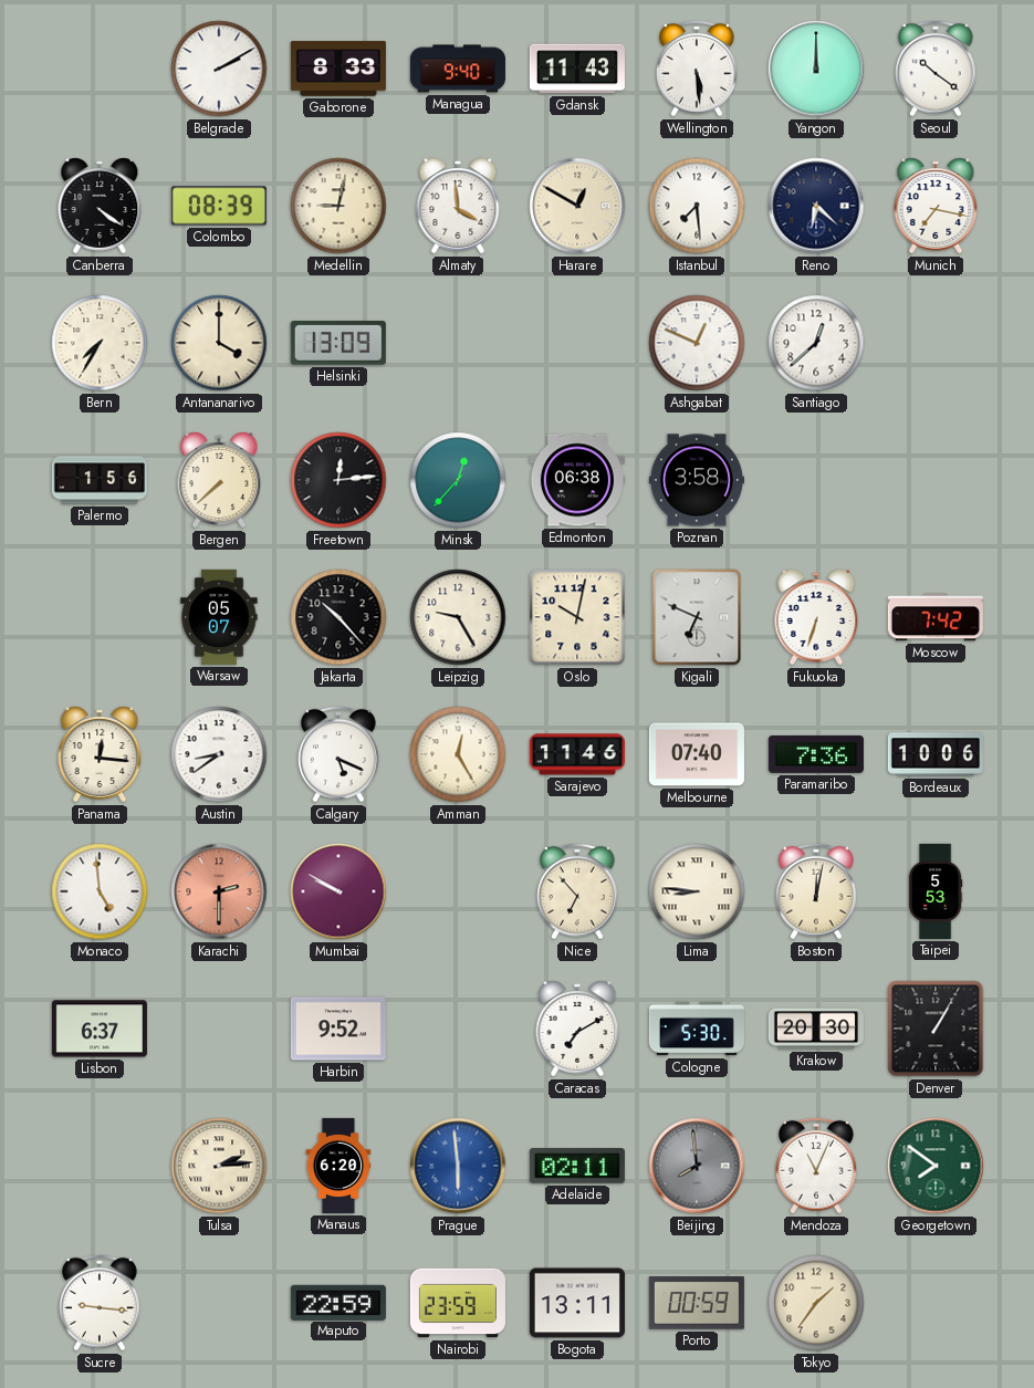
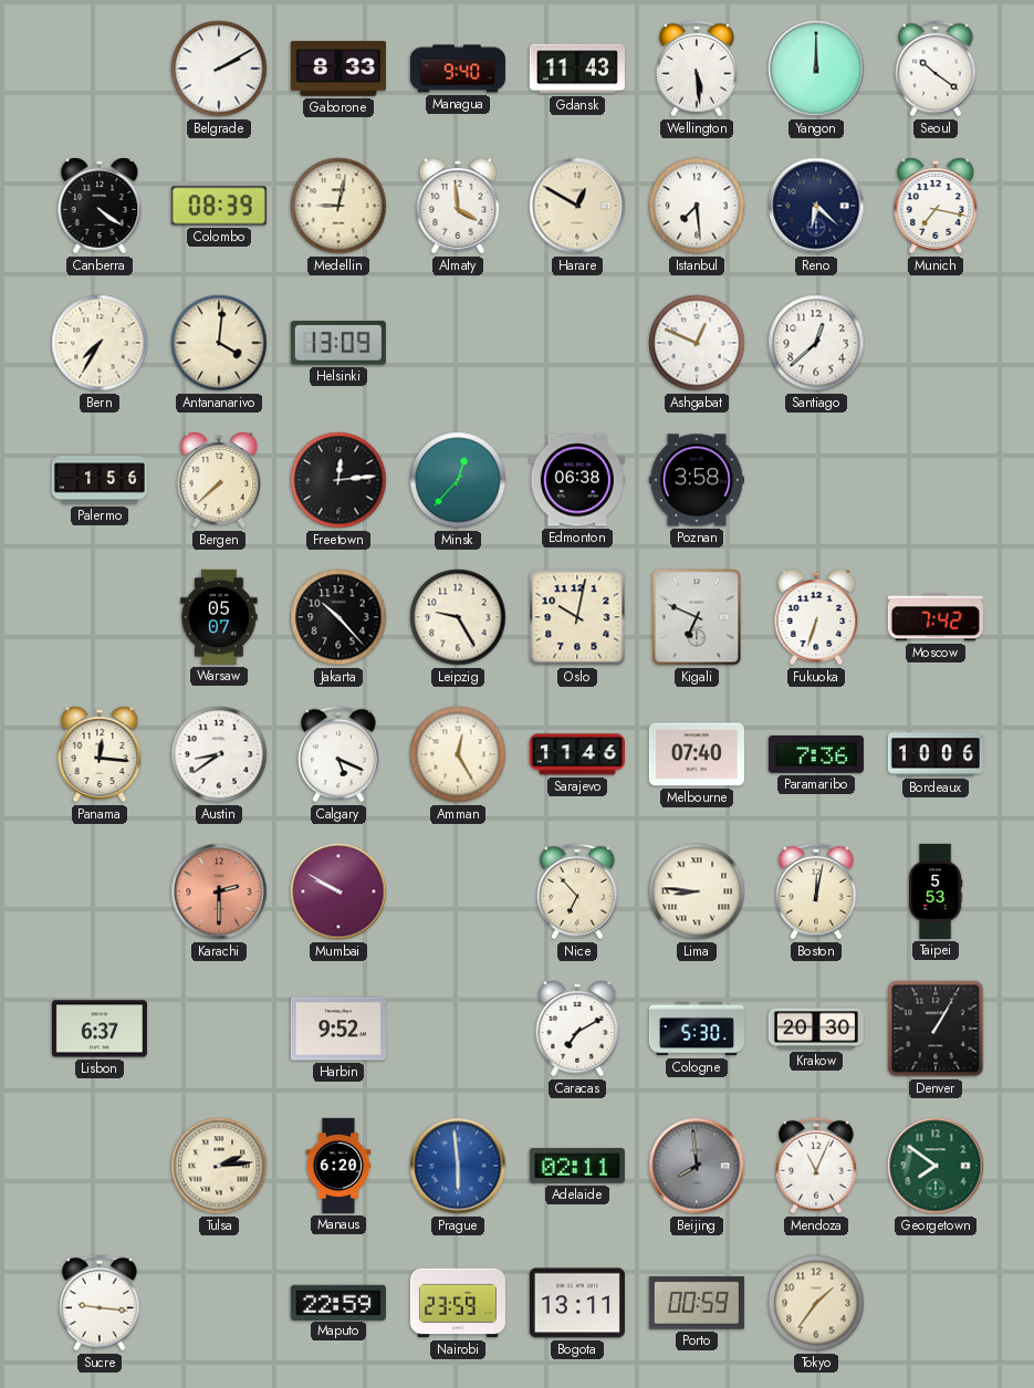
Antananarivo: 4:00 -> 4:01
Monaco: 4:59 -> none
